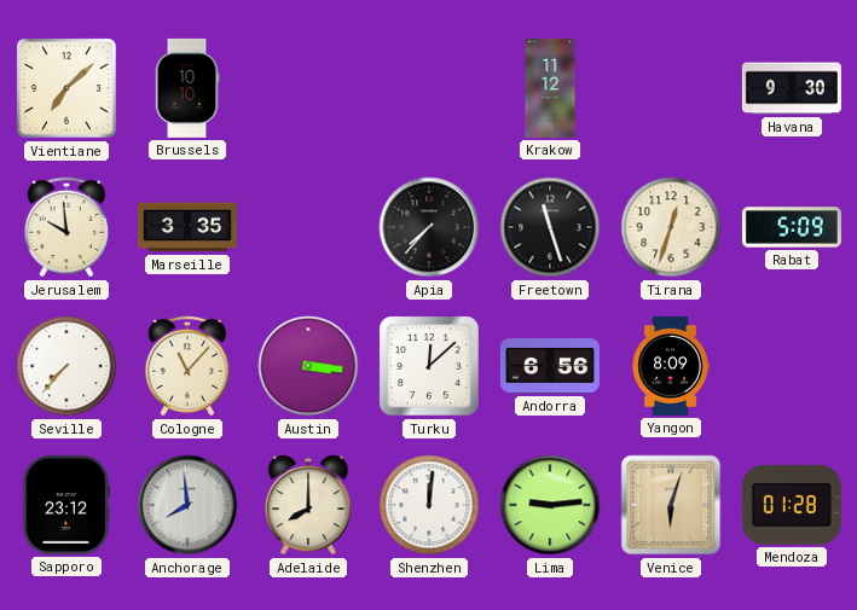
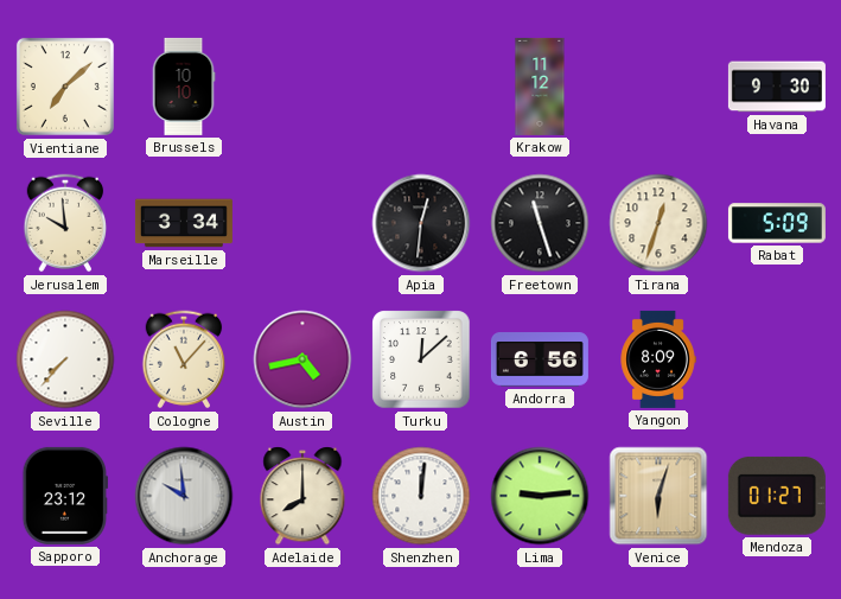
Marseille: 3:35 -> 3:34
Apia: 7:37 -> 12:31
Austin: 3:16 -> 4:43
Anchorage: 7:59 -> 9:59
Mendoza: 01:28 -> 01:27
